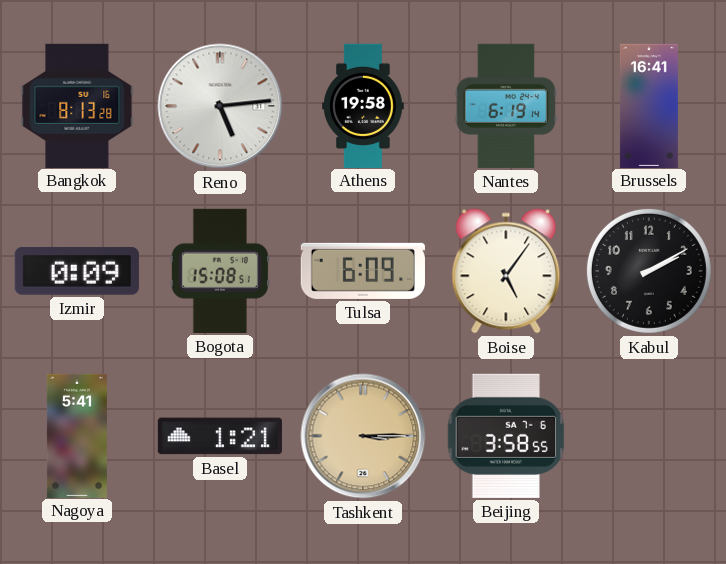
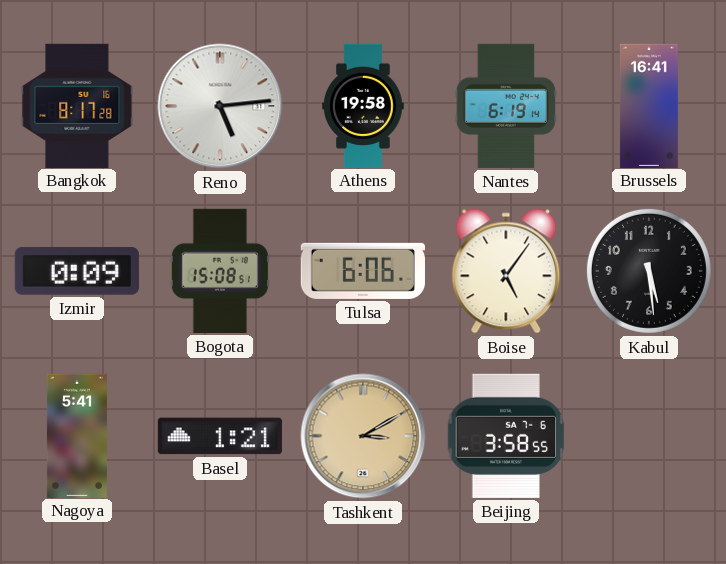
Bangkok: 8:13 -> 8:17
Tulsa: 6:09 -> 6:06
Kabul: 2:10 -> 5:29
Tashkent: 3:15 -> 3:10
